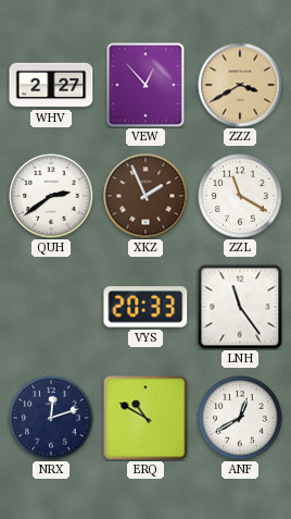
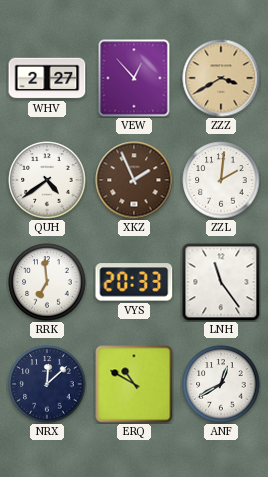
QUH: 2:39 -> 4:39
ZZL: 11:20 -> 2:01
RRK: none -> 6:59
NRX: 12:12 -> 12:08
